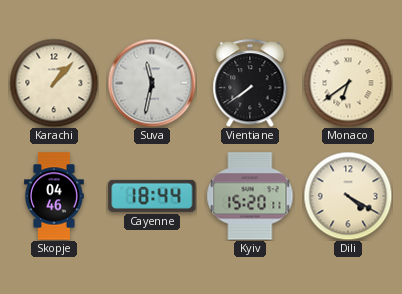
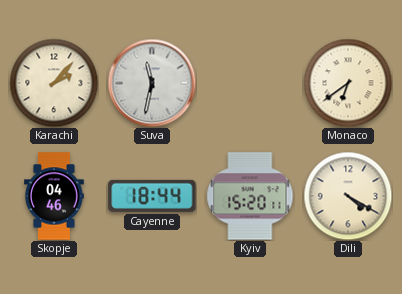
Karachi: 1:07 -> 2:07
Vientiane: 7:39 -> none
